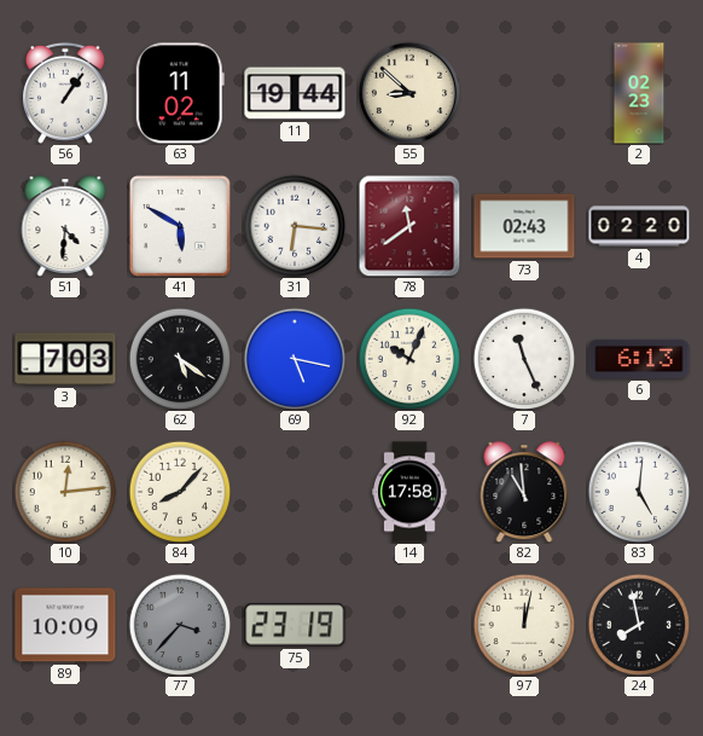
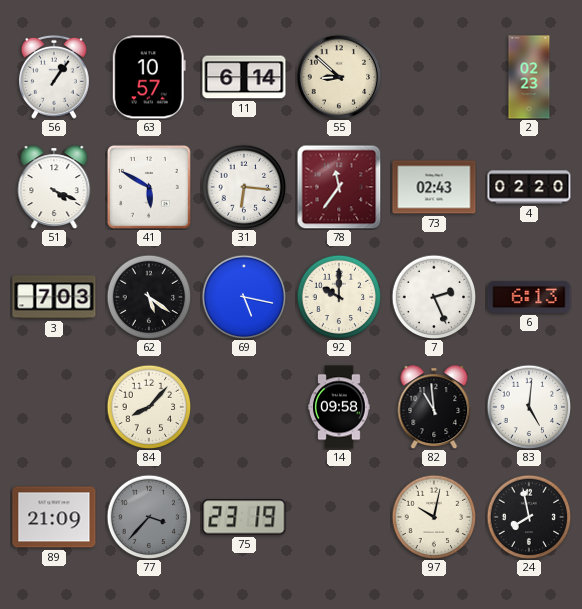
63: 11:02 -> 10:57
11: 19:44 -> 6:14
51: 4:31 -> 4:19
78: 11:39 -> 11:36
92: 10:04 -> 10:00
7: 11:26 -> 2:26
10: 12:14 -> none
14: 17:58 -> 09:58
89: 10:09 -> 21:09
97: 12:02 -> 10:02
